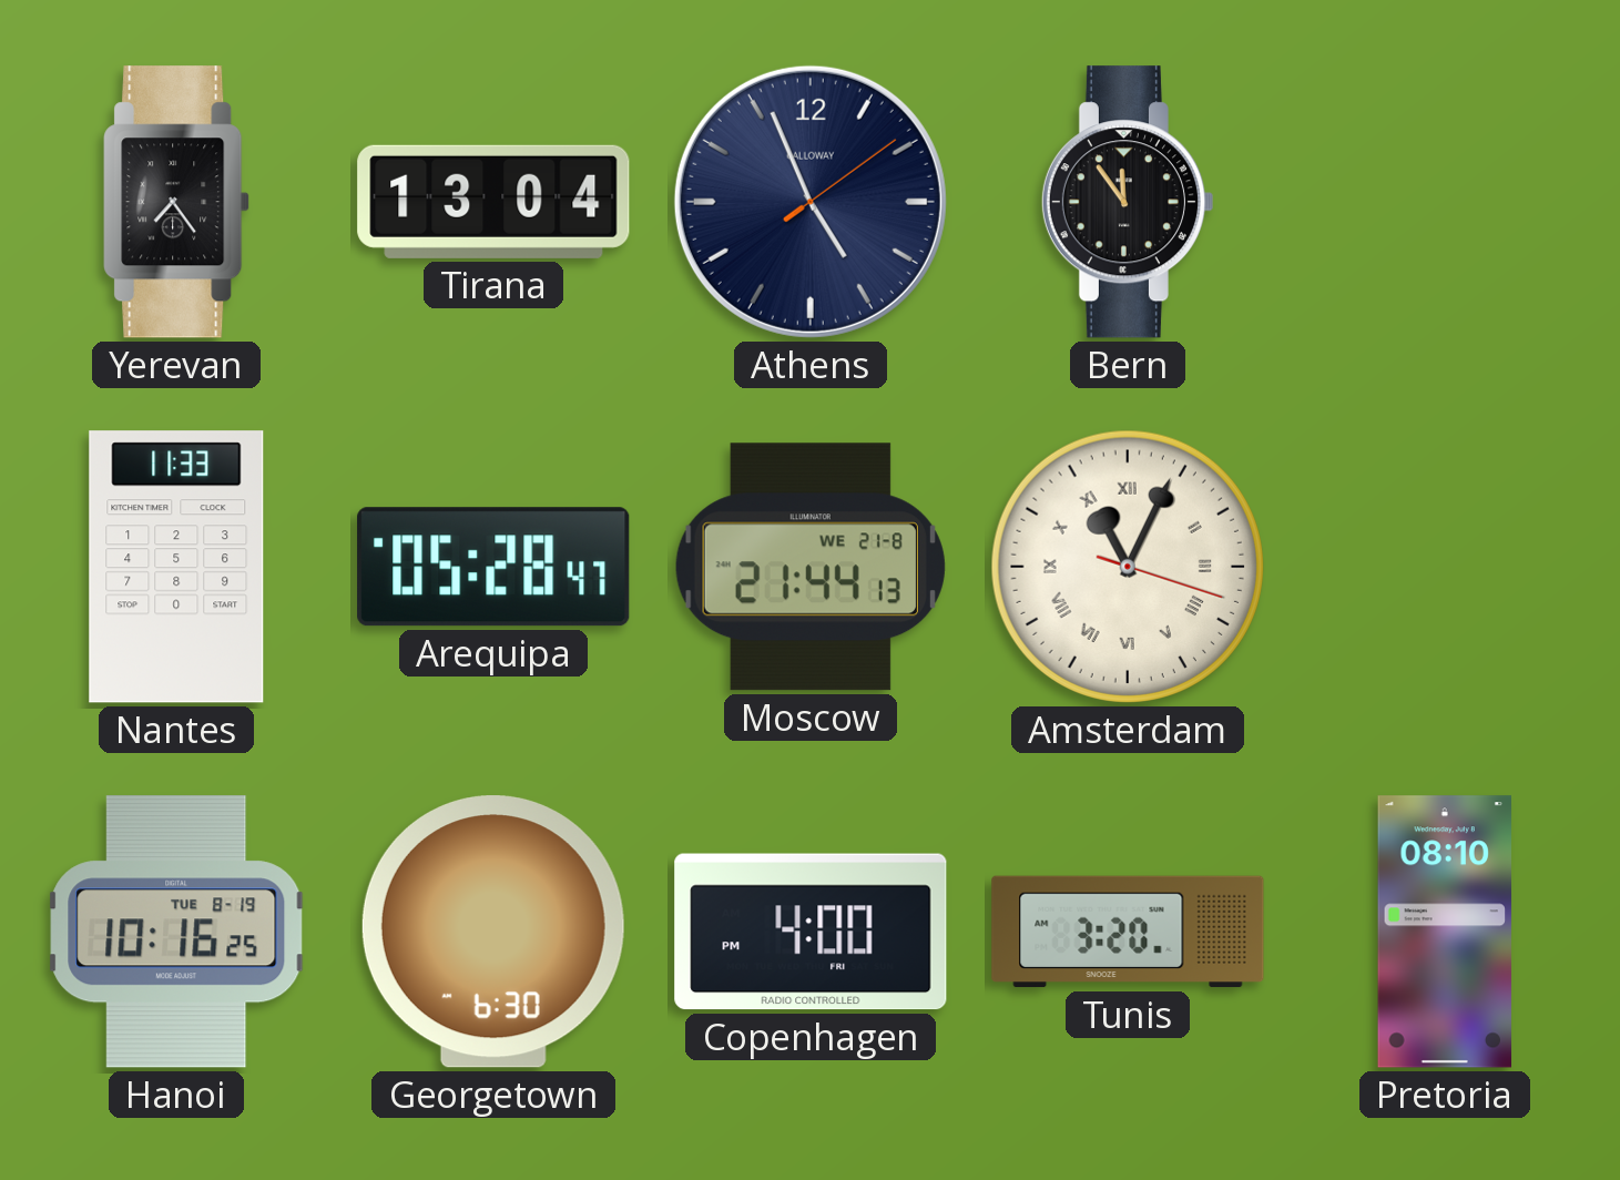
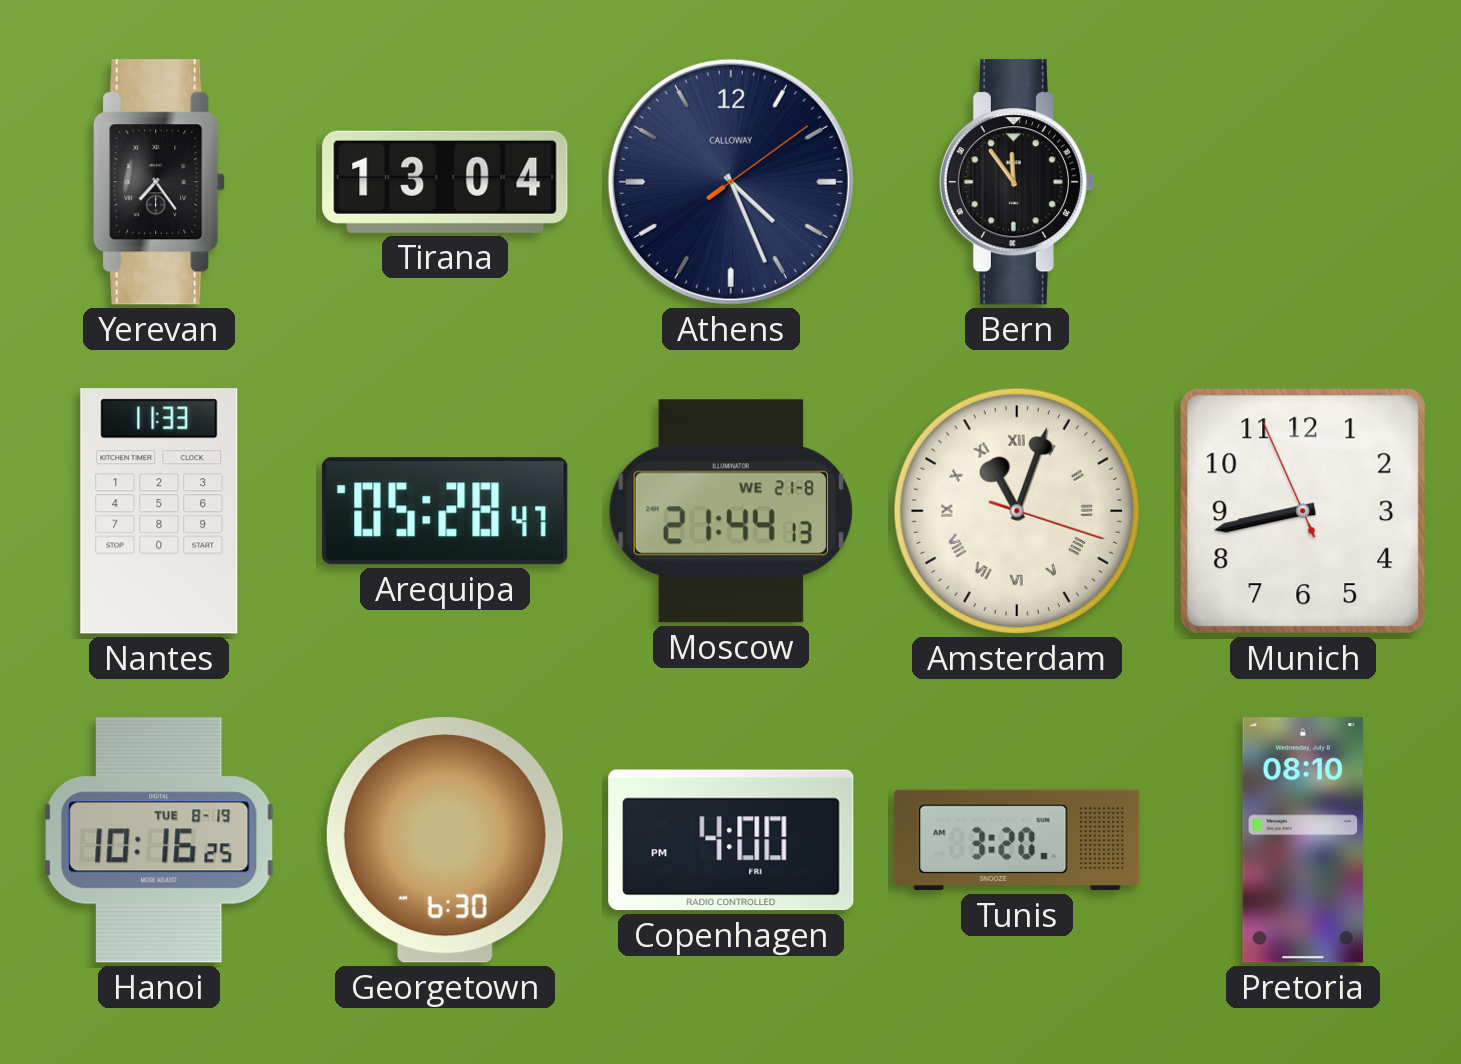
Athens: 4:56 -> 4:26
Amsterdam: 11:04 -> 11:03
Munich: none -> 8:42
